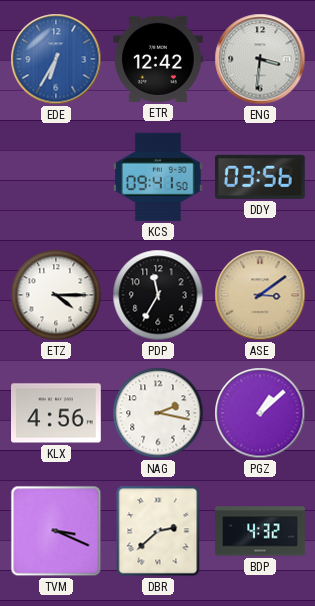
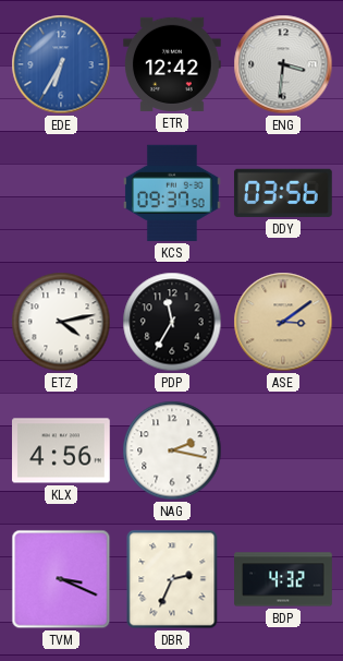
KCS: 09:41 -> 09:37
ETZ: 4:15 -> 4:13
PGZ: 1:08 -> none
DBR: 2:38 -> 2:34
